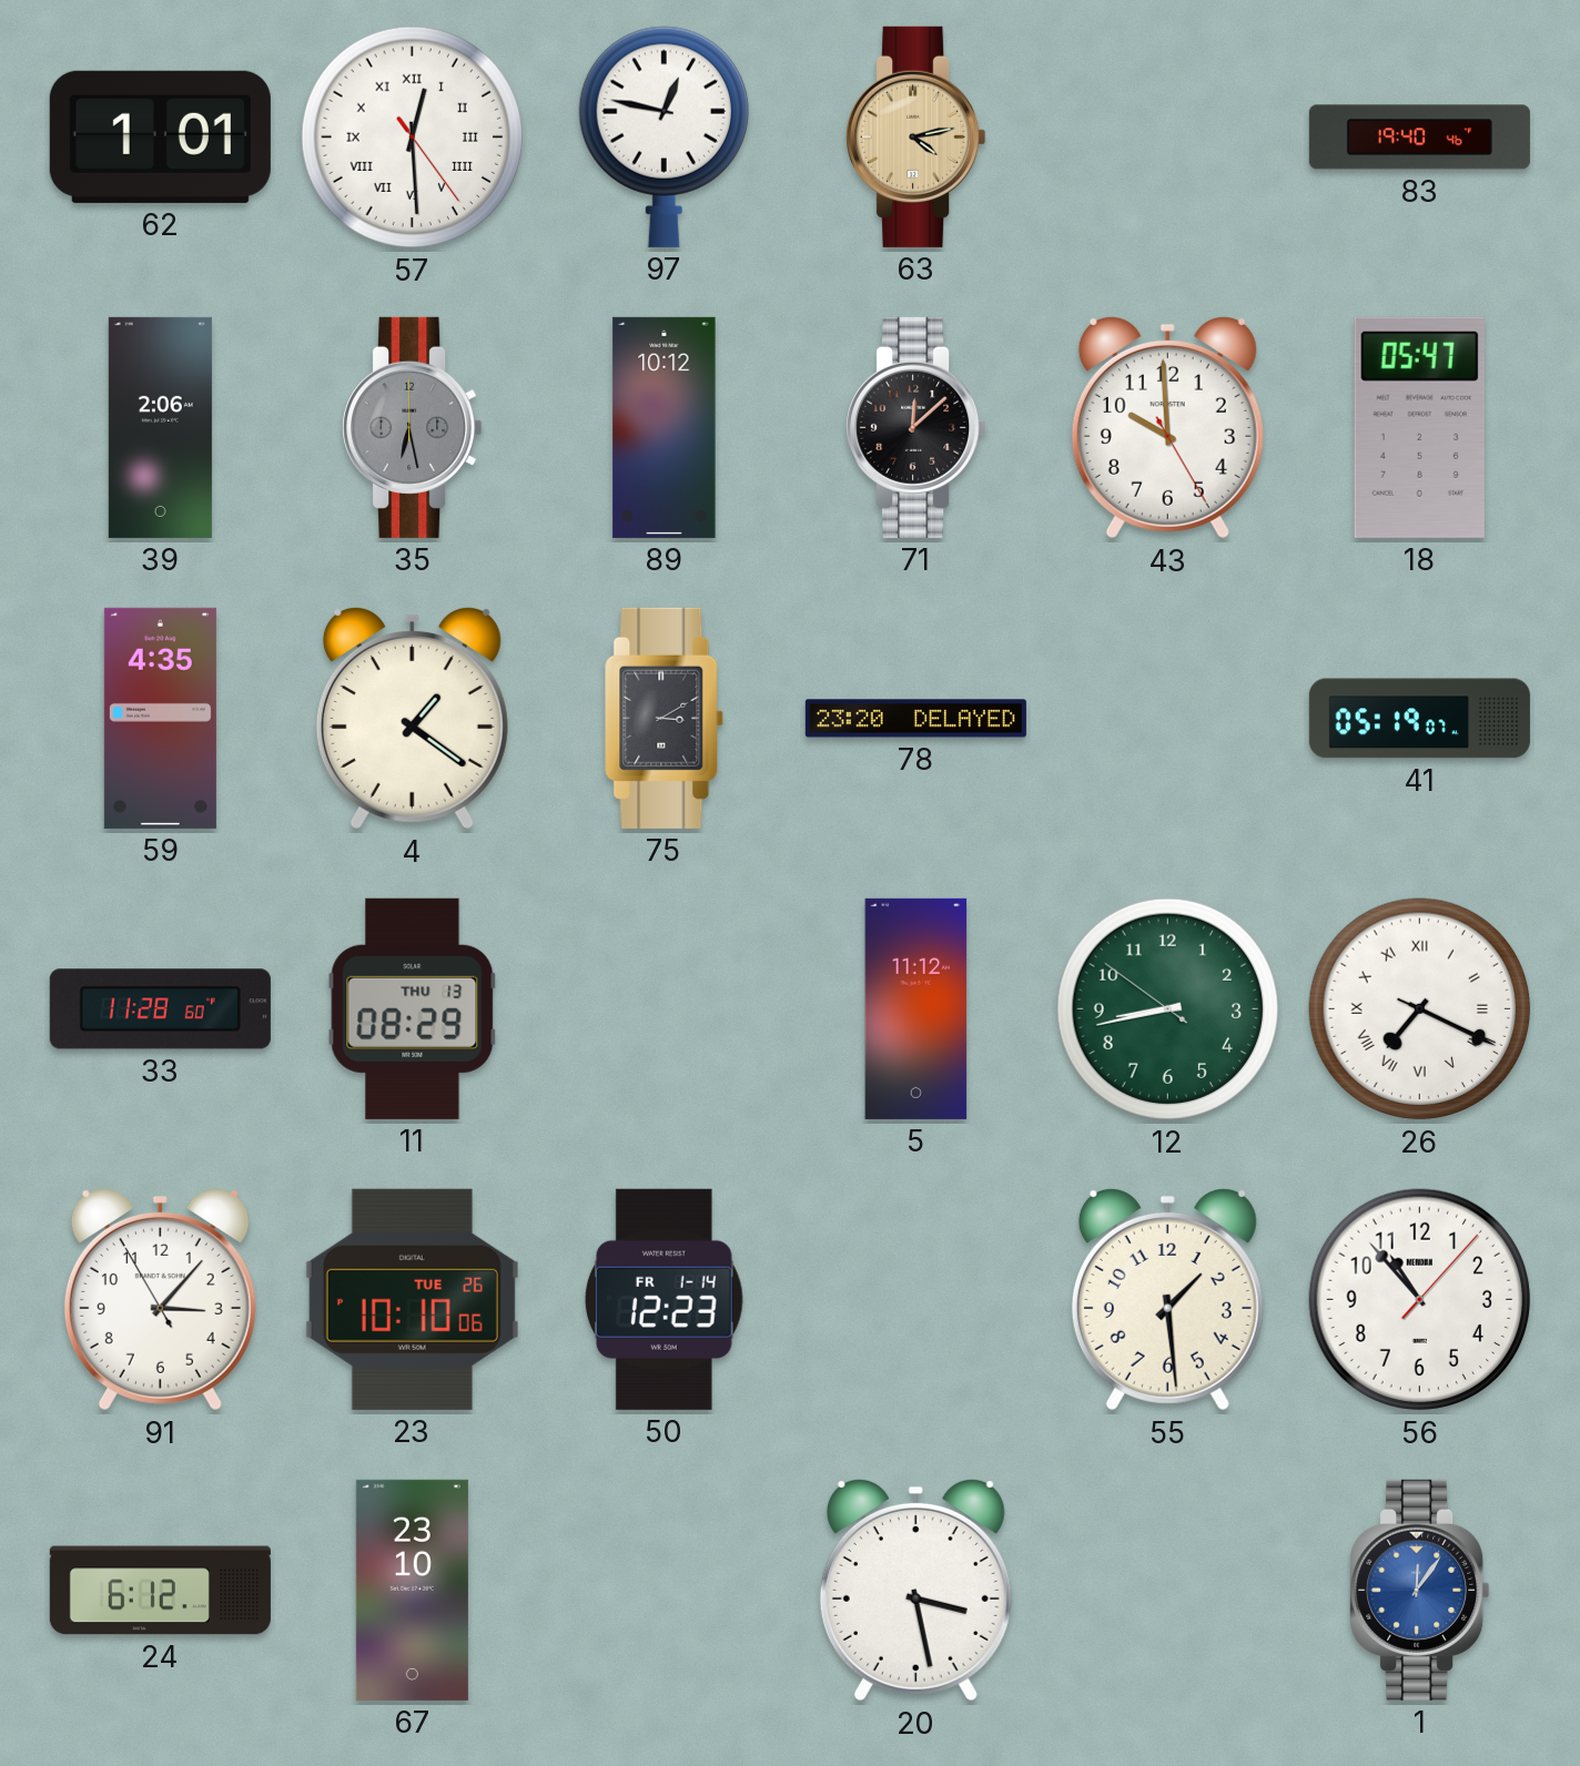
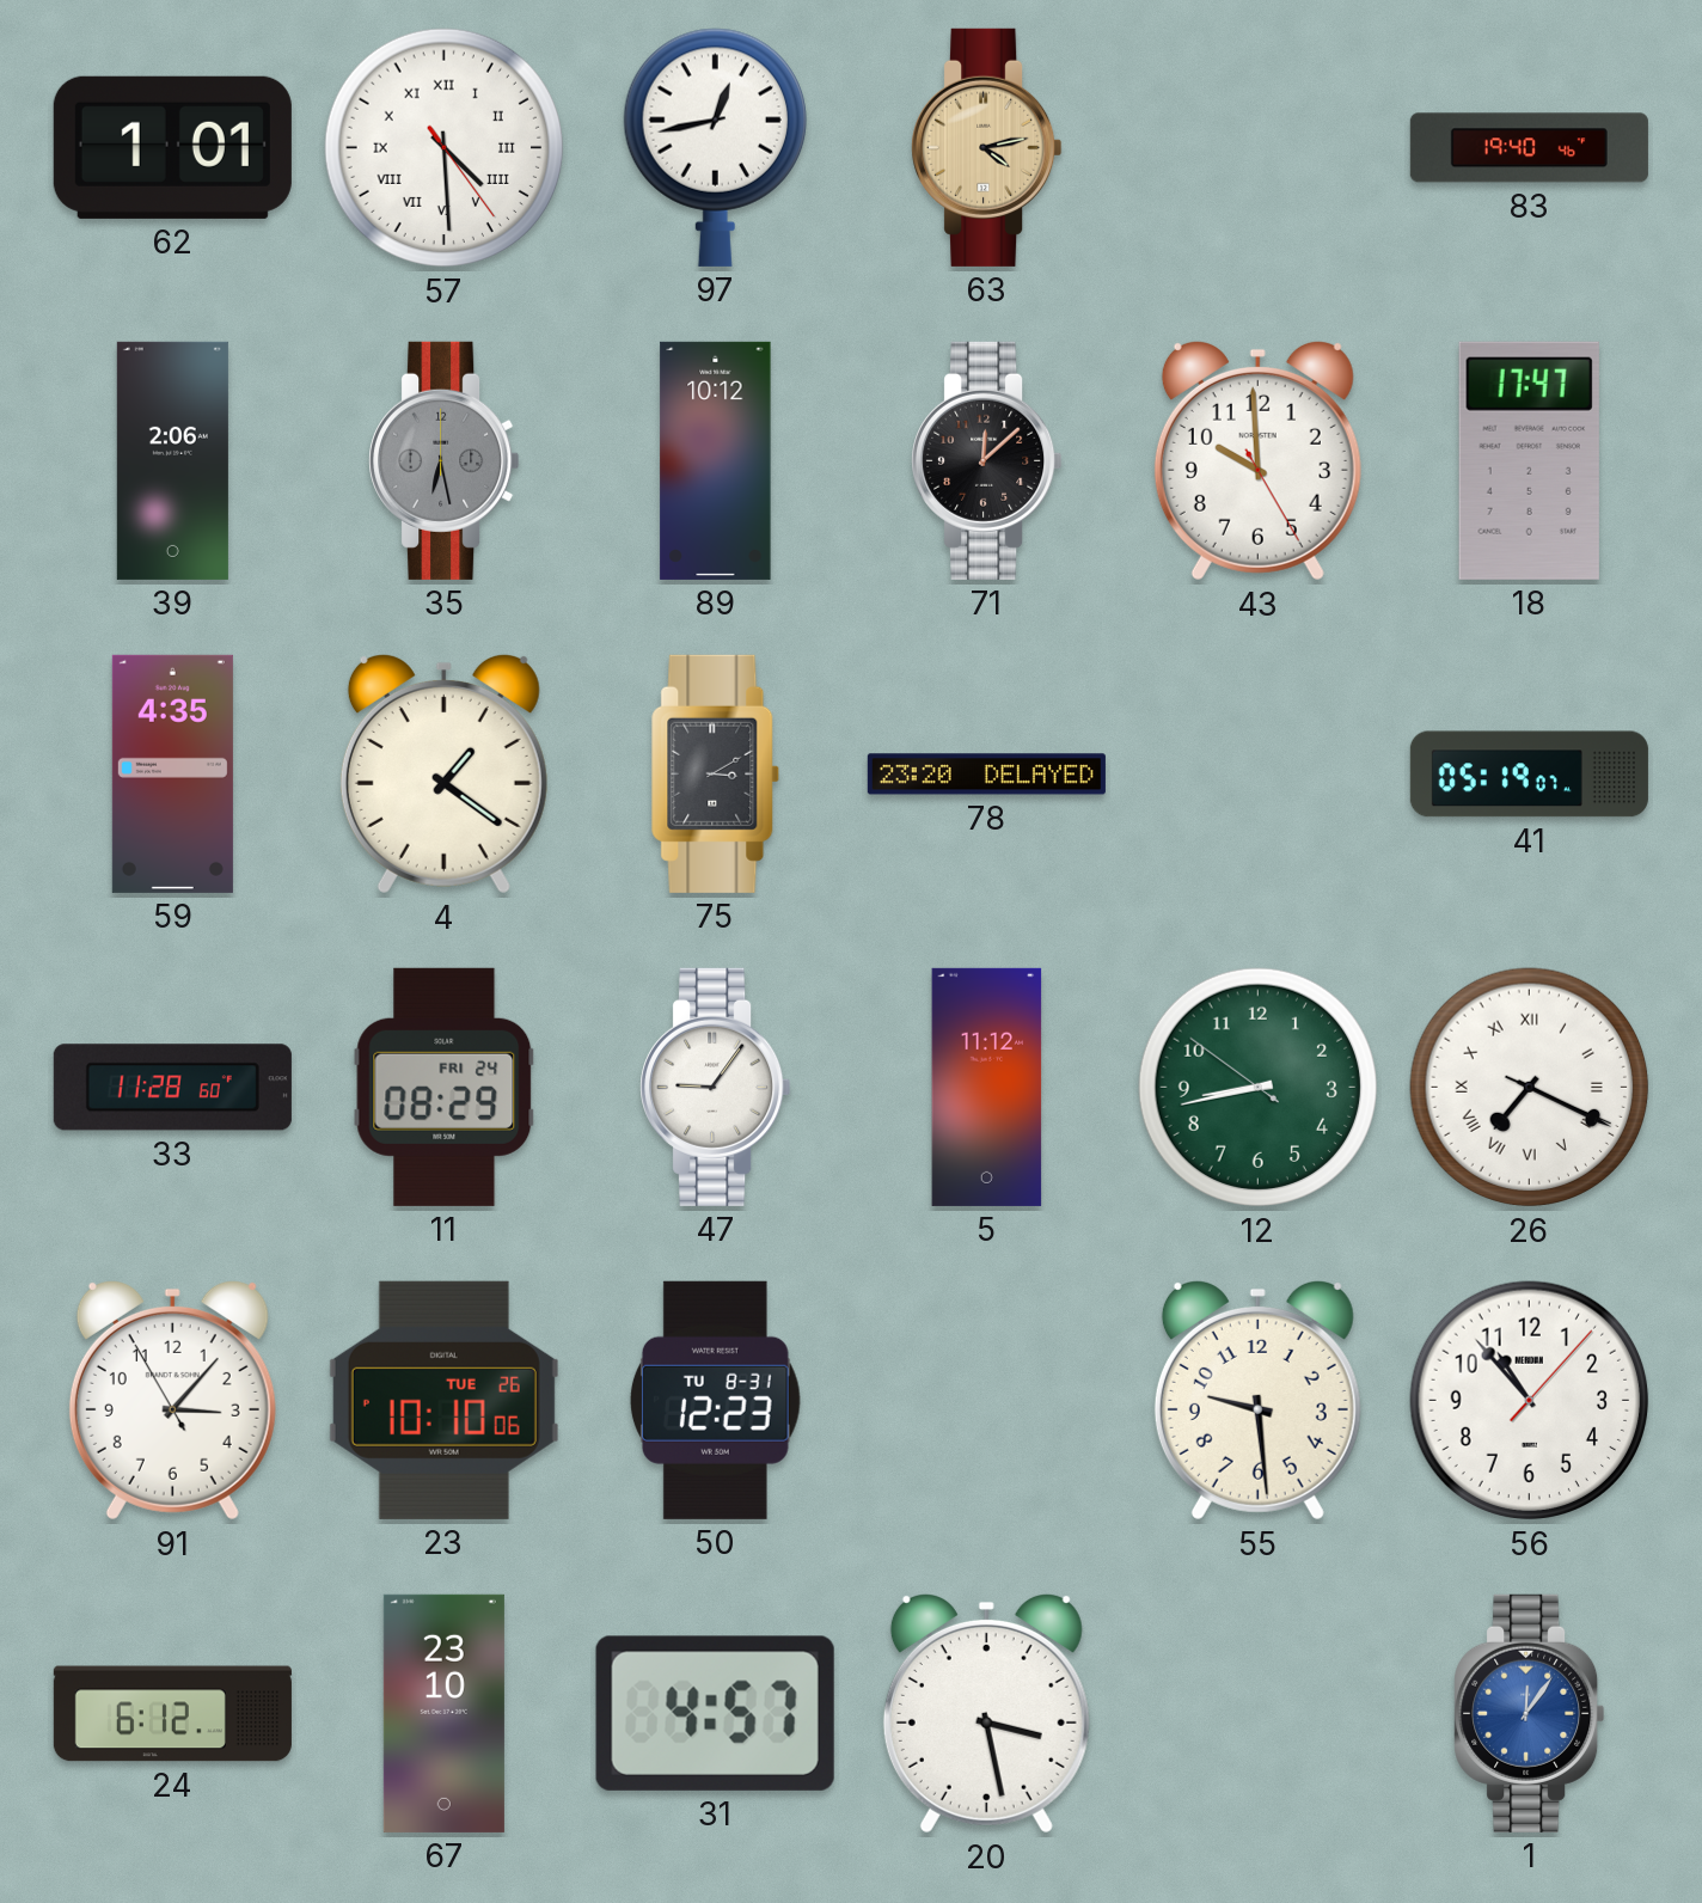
57: 12:29 -> 4:29
97: 12:47 -> 12:43
18: 05:47 -> 17:47
11 date: THU 13 -> FRI 24
47: none -> 9:06
50 date: FR 1-14 -> TU 8-31
55: 1:29 -> 9:29
31: none -> 4:57
